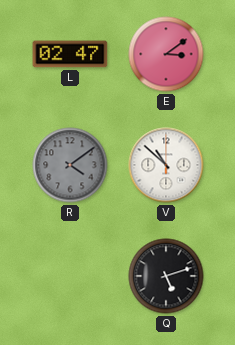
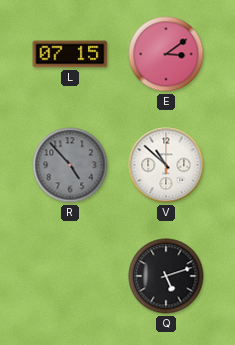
L: 02:47 -> 07:15
R: 4:09 -> 4:53
